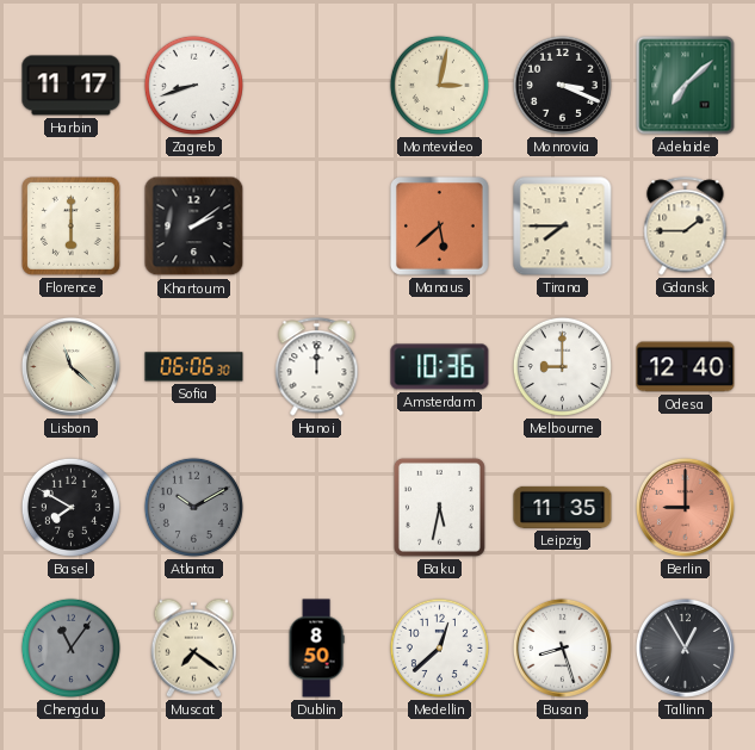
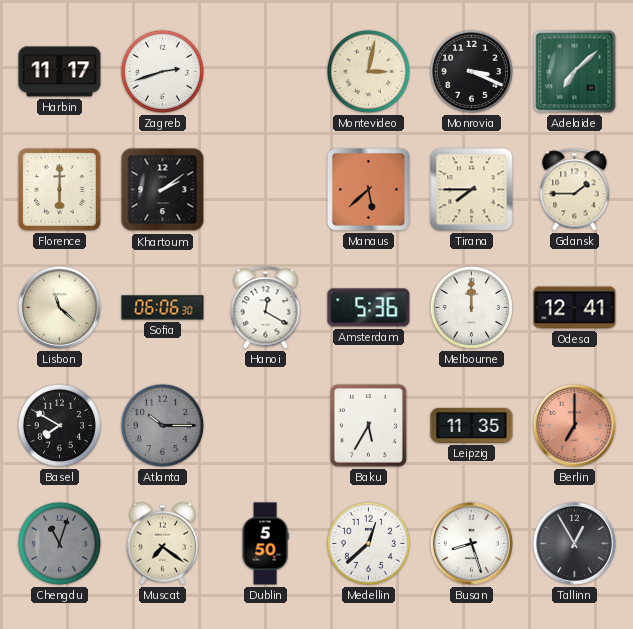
Zagreb: 8:42 -> 2:42
Hanoi: 12:00 -> 12:20
Amsterdam: 10:36 -> 5:36
Melbourne: 9:00 -> 12:00
Odesa: 12:40 -> 12:41
Atlanta: 10:10 -> 10:15
Baku: 5:32 -> 5:35
Berlin: 9:00 -> 7:00
Chengdu: 11:06 -> 11:03
Dublin: 8:50 -> 5:50
